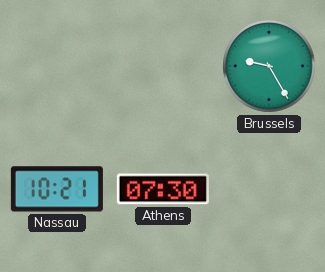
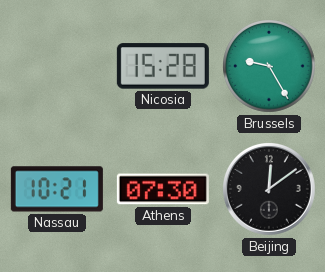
Nicosia: none -> 15:28
Beijing: none -> 12:09
